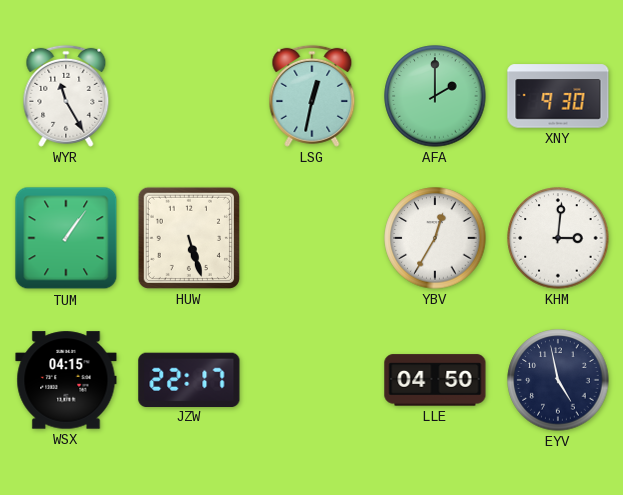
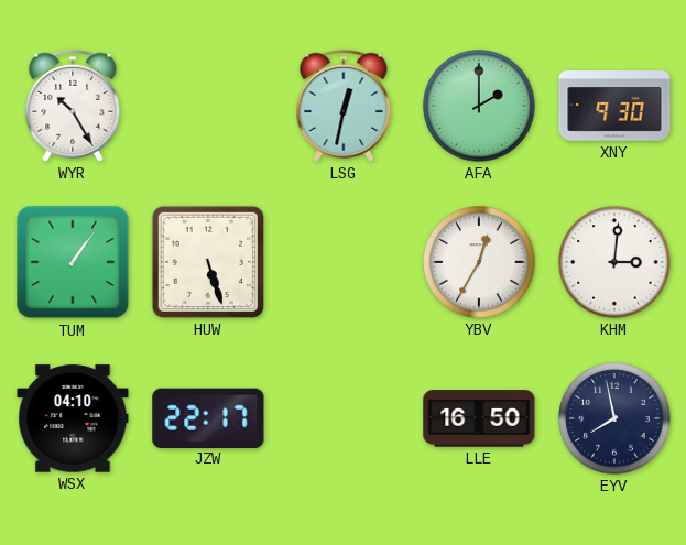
WYR: 11:25 -> 10:25
WSX: 04:15 -> 04:10
LLE: 04:50 -> 16:50
EYV: 4:58 -> 7:58
